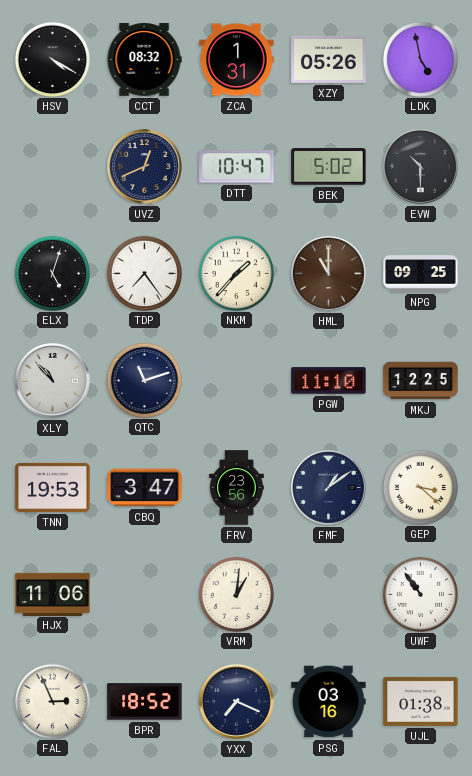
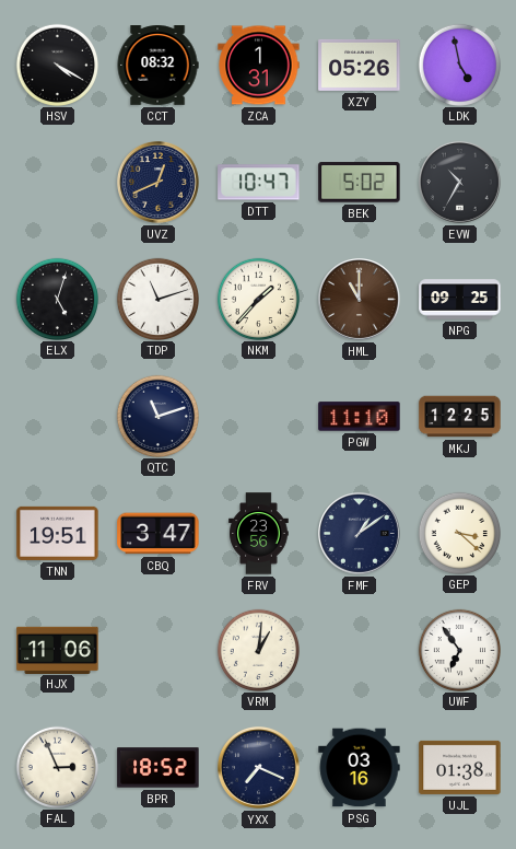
EVW: 10:30 -> 10:35
TDP: 7:24 -> 11:12
XLY: 10:53 -> none
TNN: 19:53 -> 19:51
UWF: 10:54 -> 6:54
